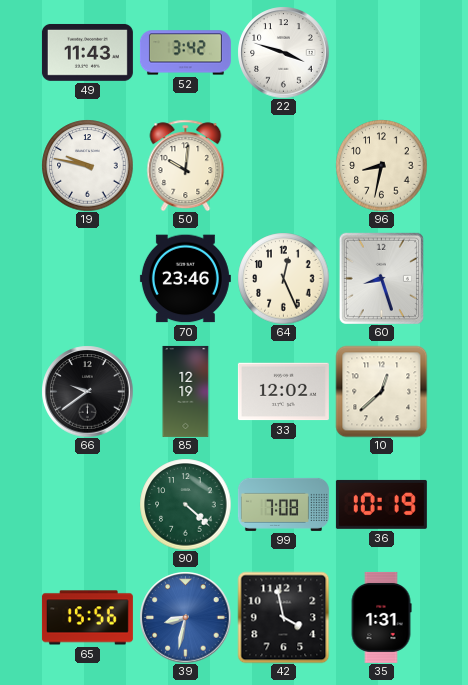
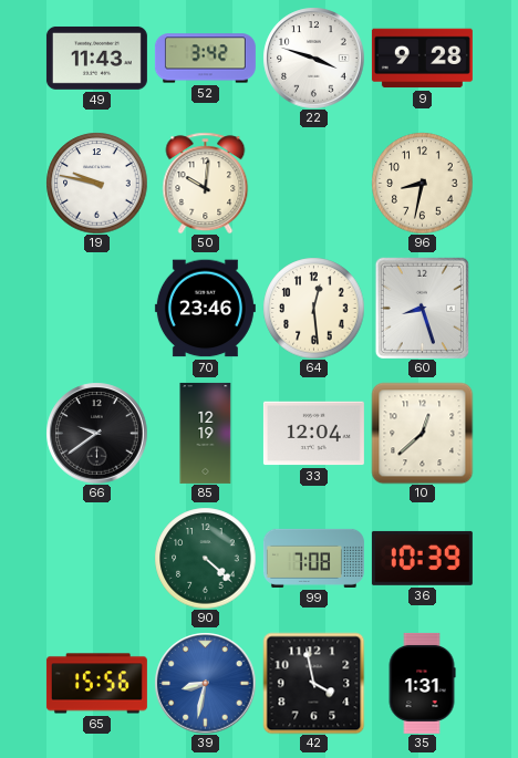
9: none -> 9:28
64: 12:26 -> 12:29
33: 12:02 -> 12:04
36: 10:19 -> 10:39
